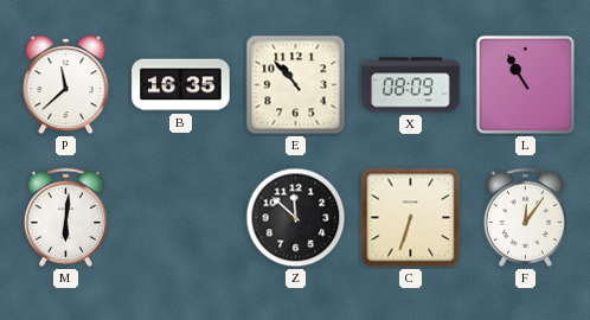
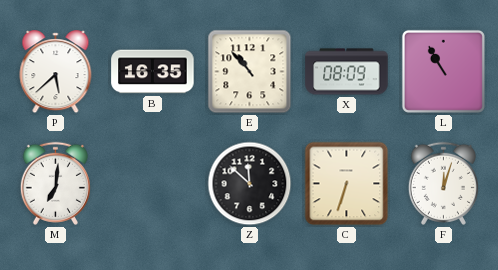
P: 11:38 -> 5:38
M: 6:01 -> 7:01
F: 12:06 -> 12:03
